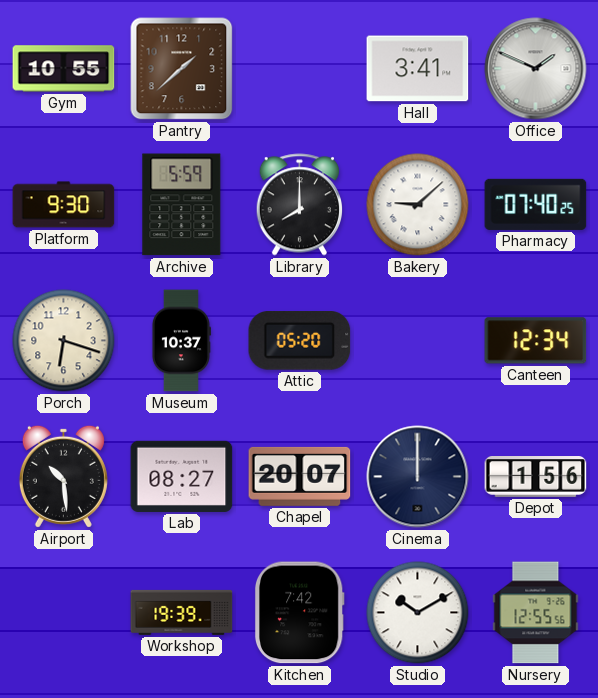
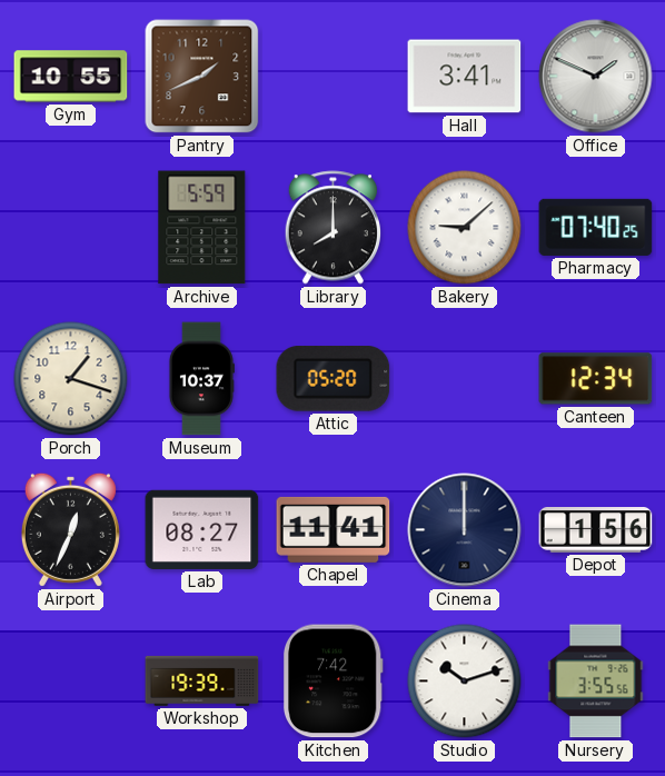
Pantry: 1:38 -> 1:41
Platform: 9:30 -> none
Porch: 6:18 -> 1:18
Airport: 10:29 -> 12:34
Chapel: 20:07 -> 11:41
Studio: 10:10 -> 10:12
Nursery: 12:55 -> 3:55
